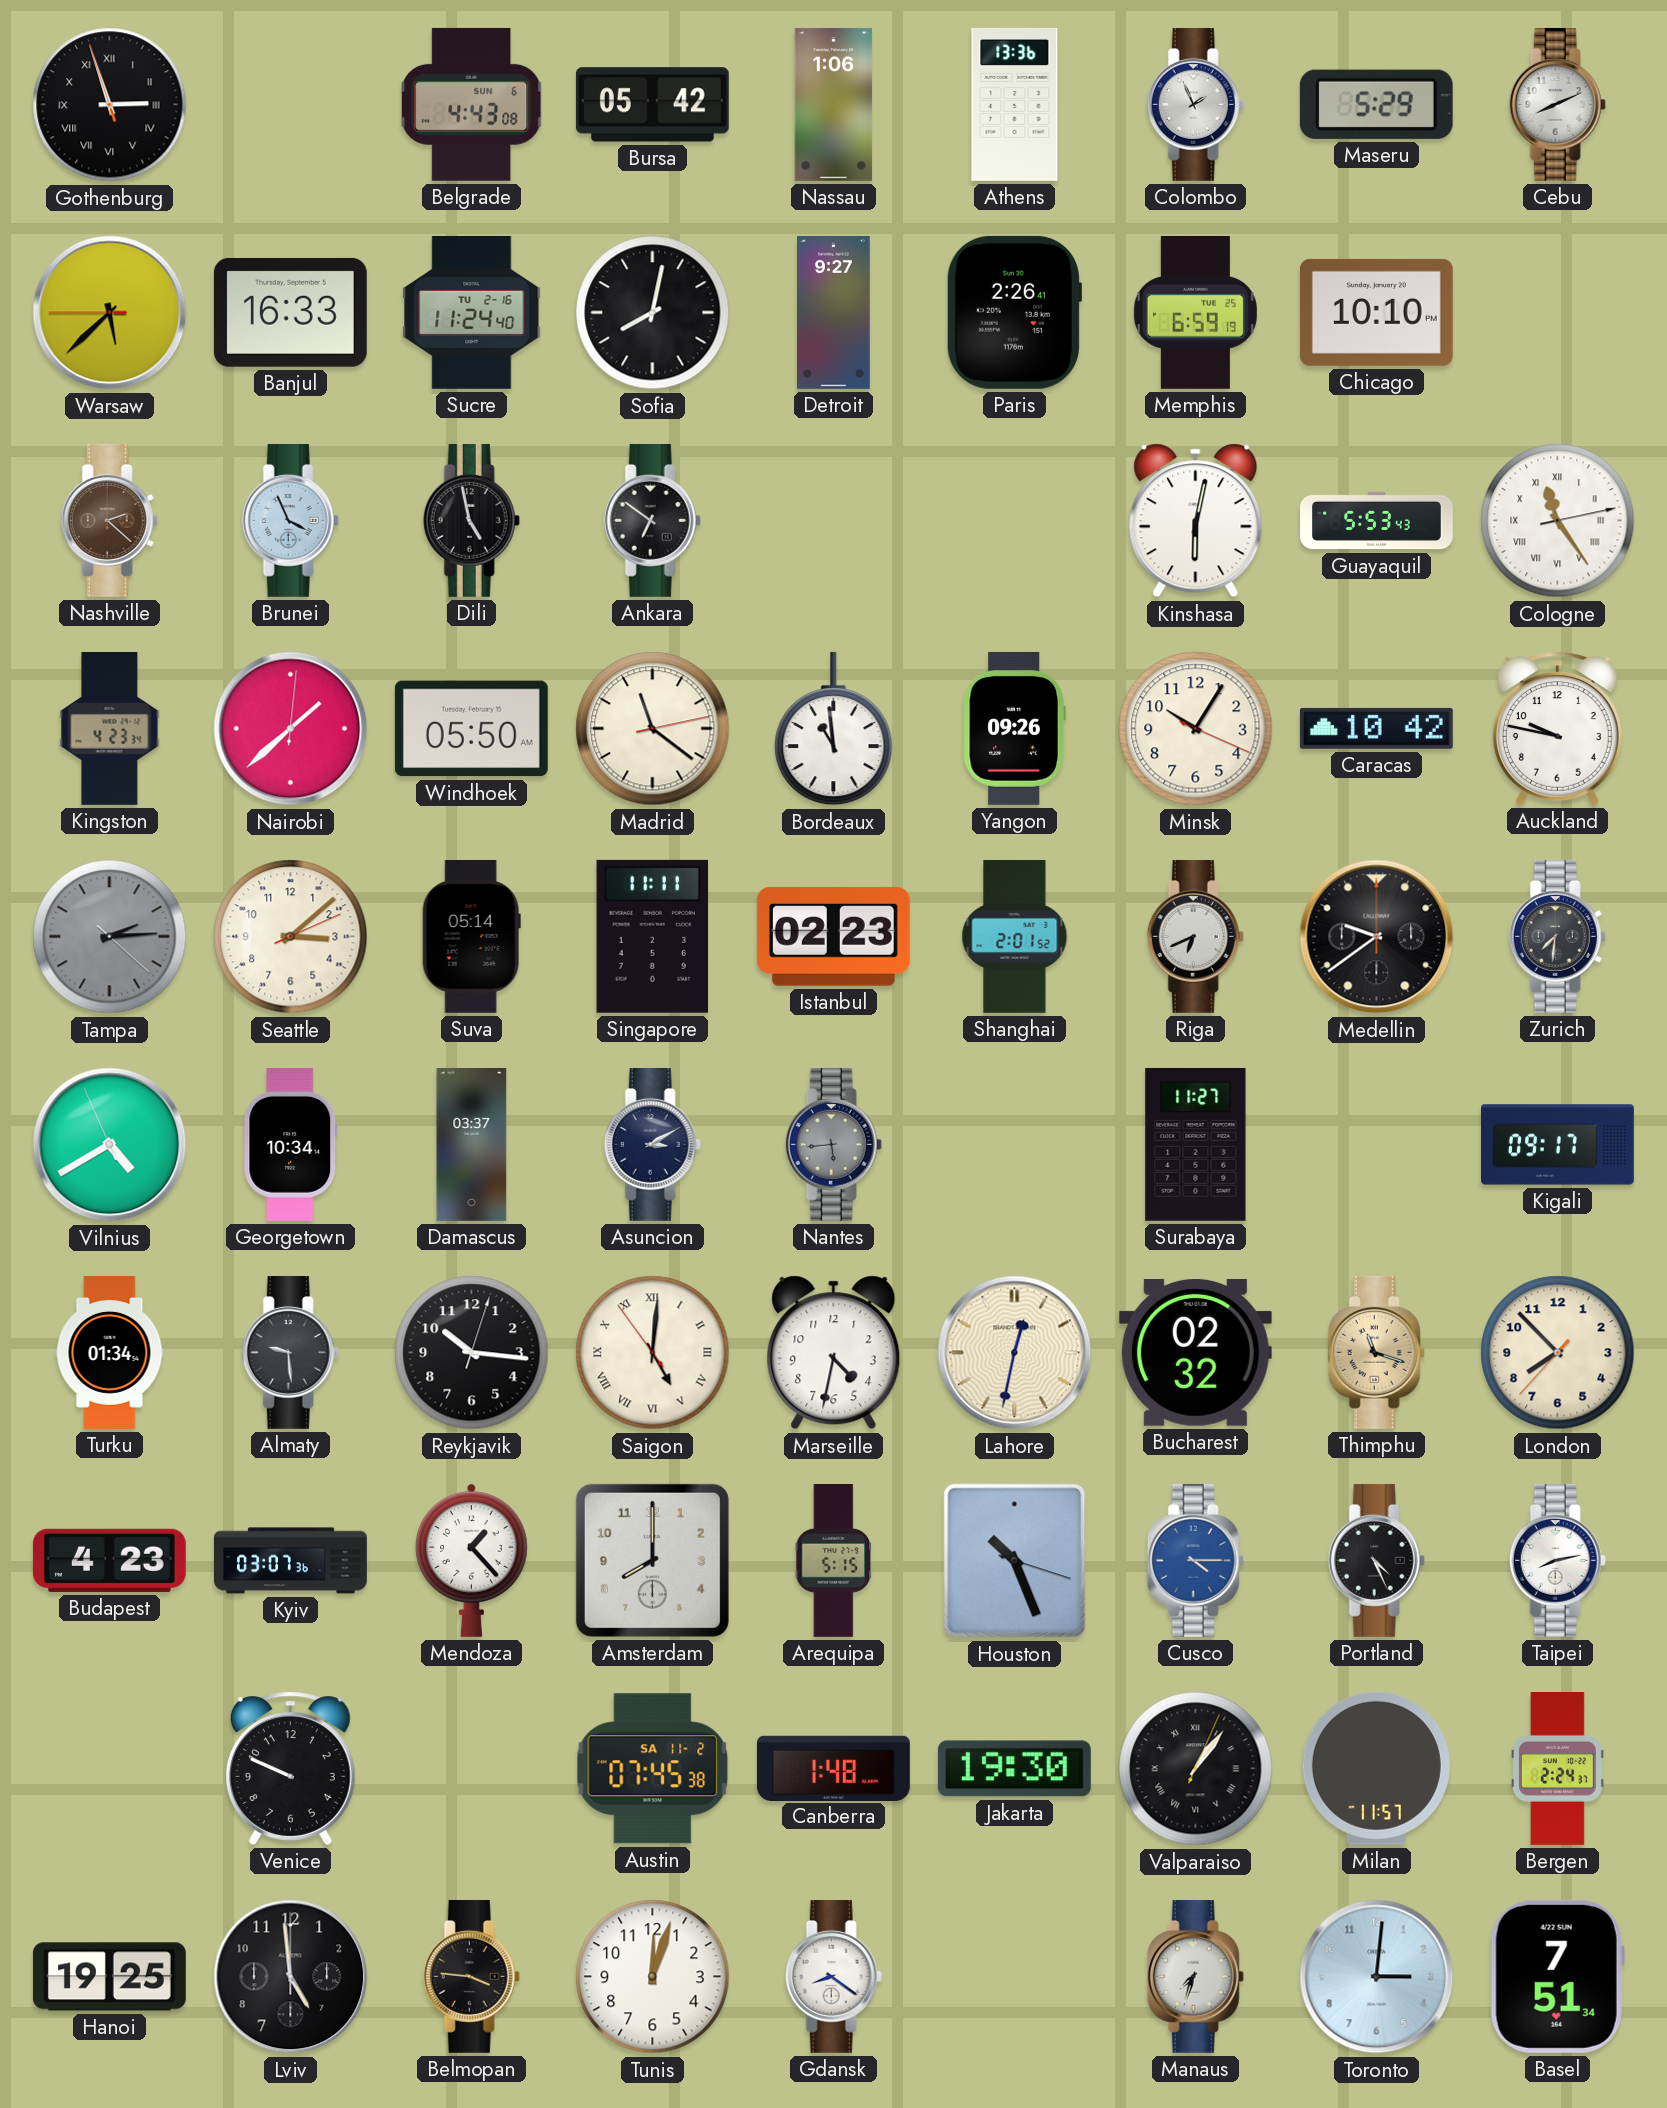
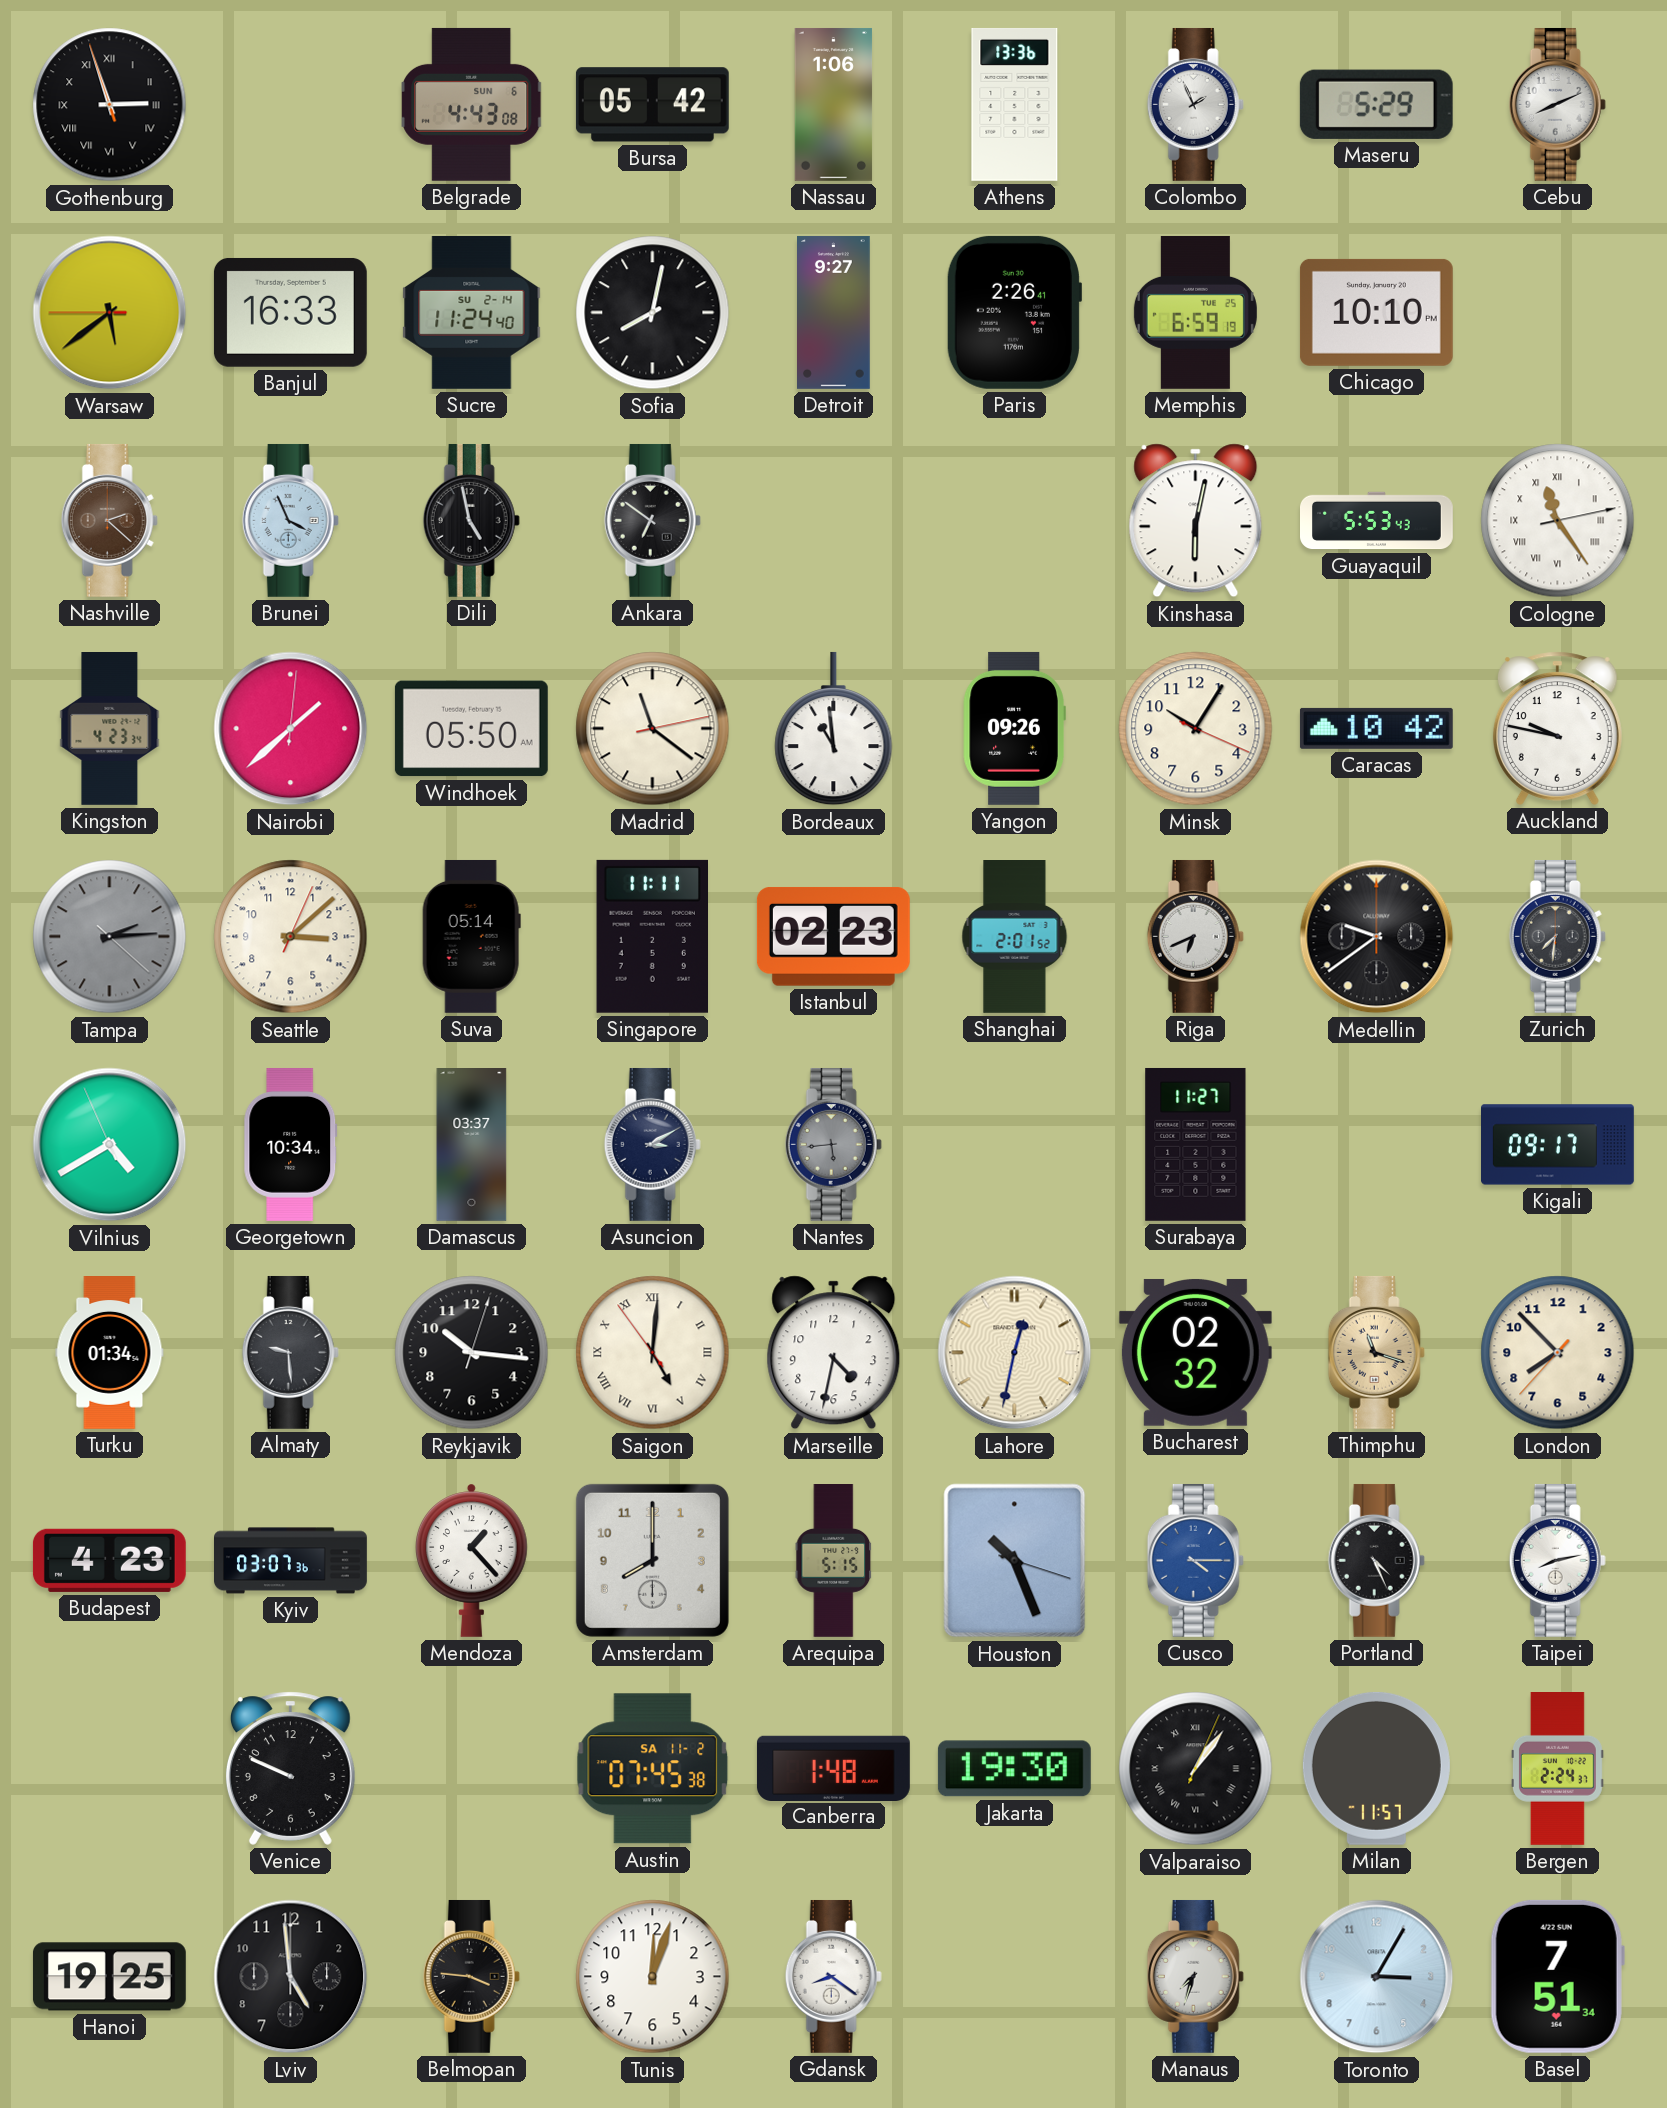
Warsaw: 5:37 -> 5:38
Sucre date: TU 2-16 -> SU 2-14
Seattle: 3:08:11 -> 3:08:04
Toronto: 3:01 -> 3:05
